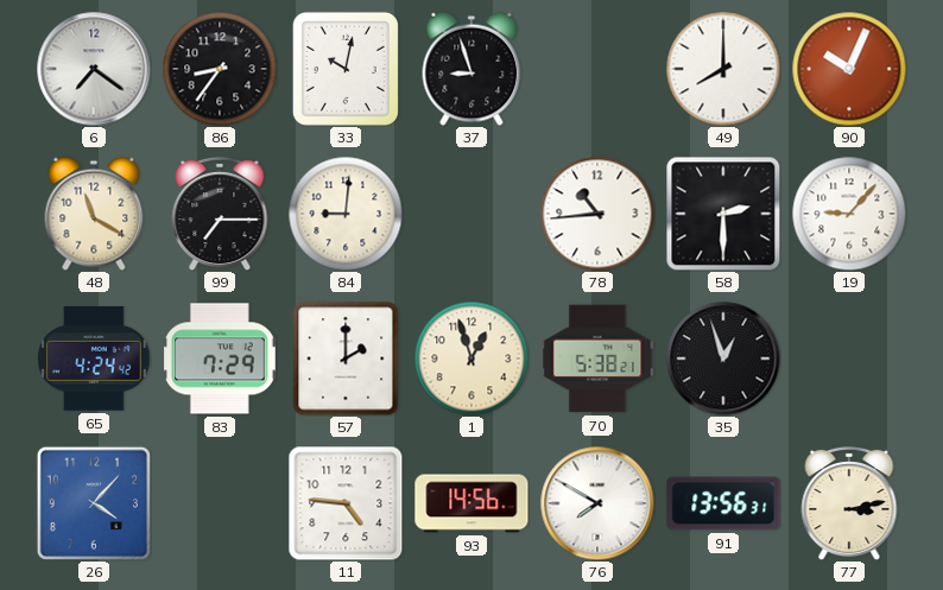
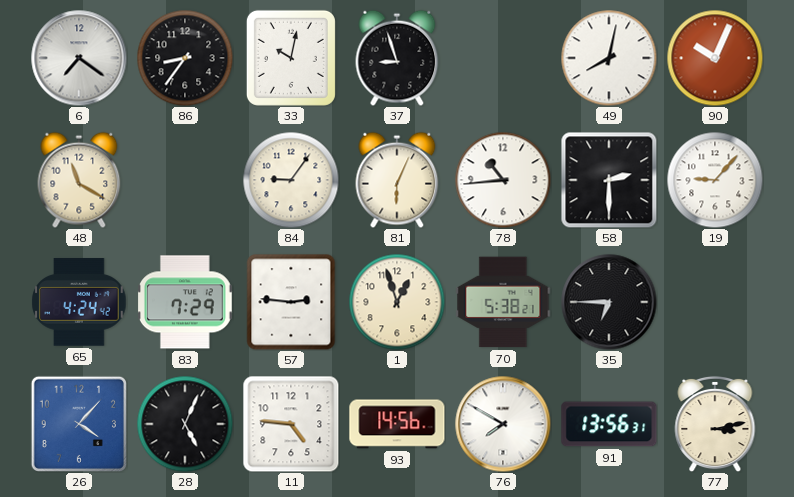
49: 8:00 -> 8:02
99: 7:15 -> none
84: 9:01 -> 9:06
81: none -> 6:04
57: 2:00 -> 2:46
35: 12:57 -> 6:45
28: none -> 5:04
